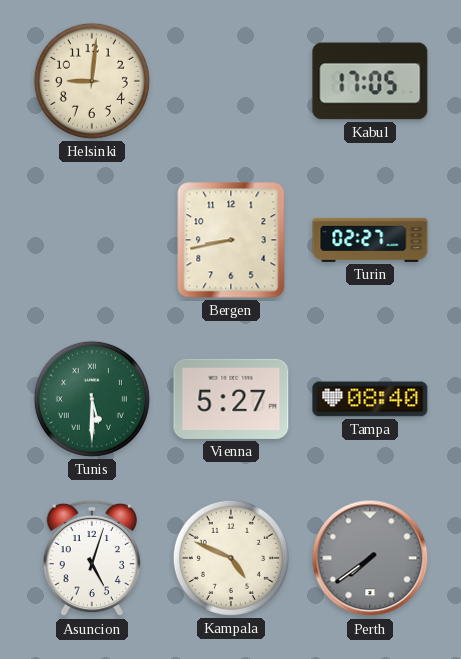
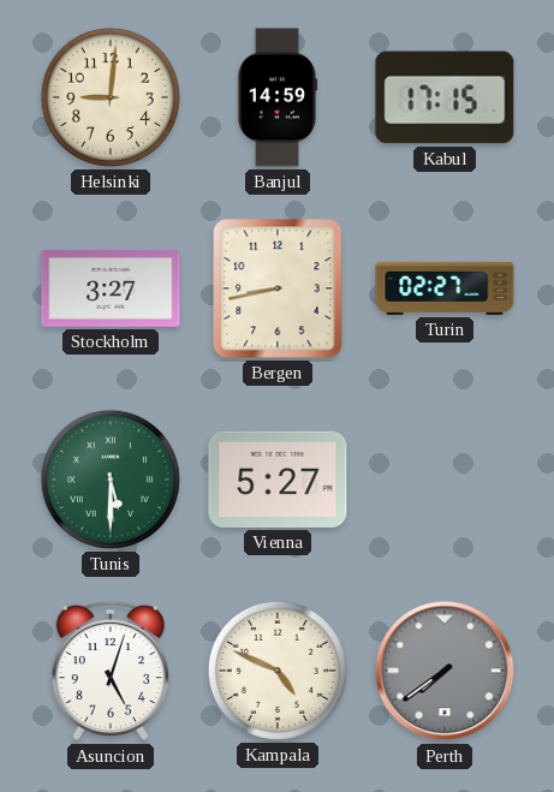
Banjul: none -> 14:59
Kabul: 17:05 -> 17:15
Stockholm: none -> 3:27
Tampa: 08:40 -> none
